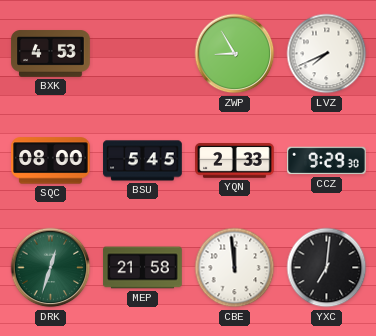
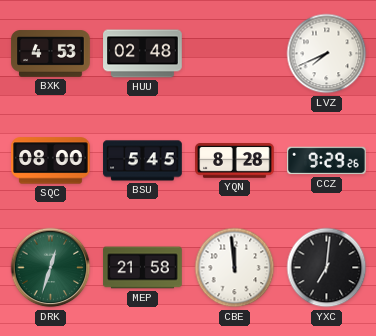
HUU: none -> 02:48
ZWP: 8:55 -> none
YQN: 2:33 -> 8:28
CCZ: 9:29:30 -> 9:29:26
